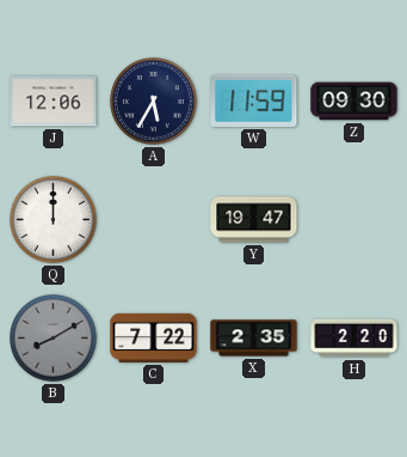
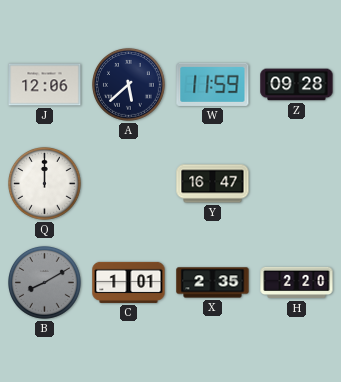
A: 5:35 -> 5:38
Z: 09:30 -> 09:28
Y: 19:47 -> 16:47
C: 7:22 -> 1:01
